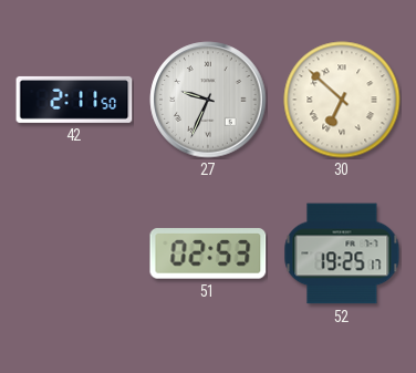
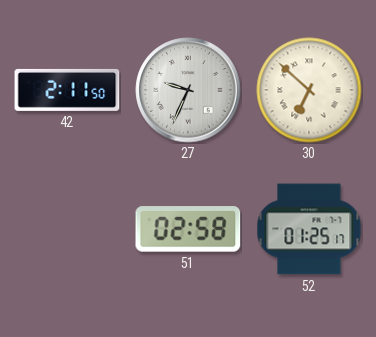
51: 02:53 -> 02:58
52: 19:25 -> 01:25
